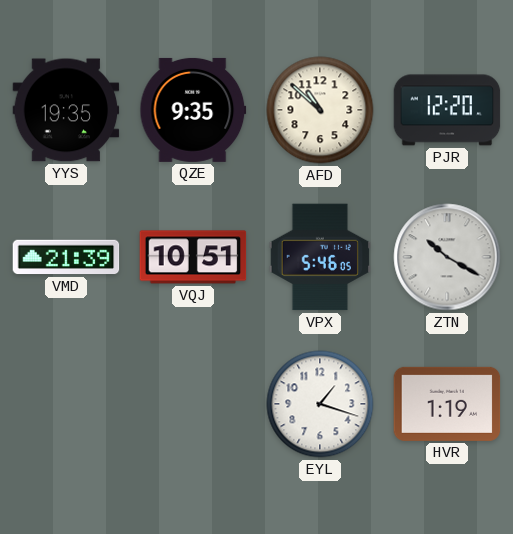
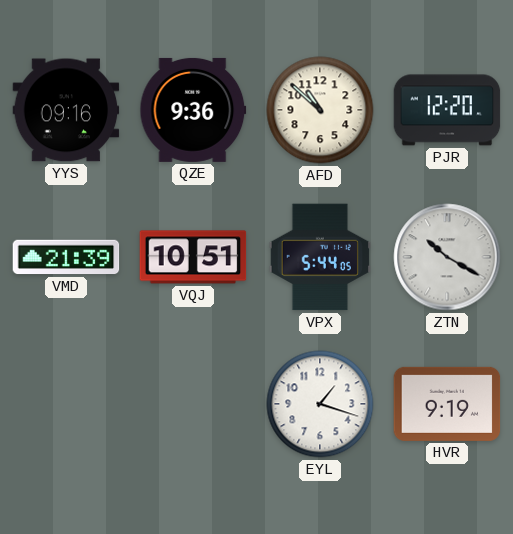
YYS: 19:35 -> 09:16
QZE: 9:35 -> 9:36
VPX: 5:46 -> 5:44
HVR: 1:19 -> 9:19
